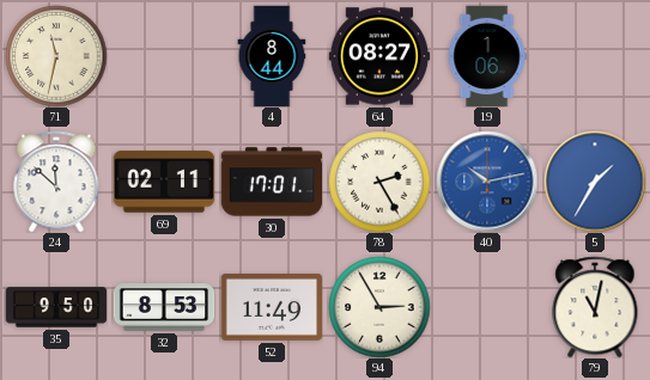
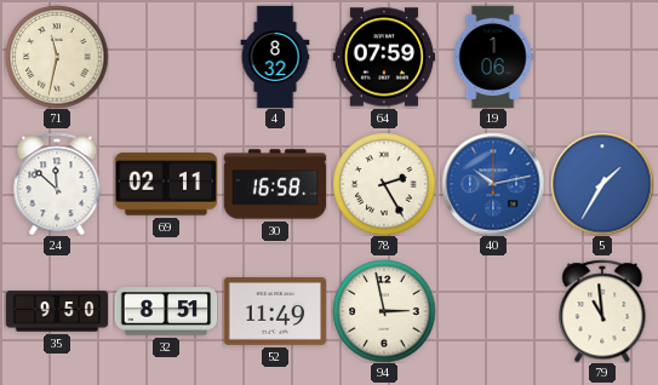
4: 8:44 -> 8:32
64: 08:27 -> 07:59
30: 17:01 -> 16:58
32: 8:53 -> 8:51
94: 2:55 -> 2:58
79: 11:02 -> 10:59
